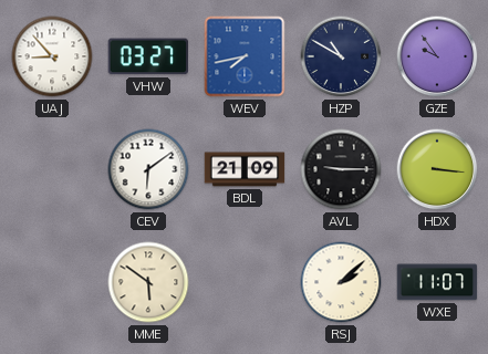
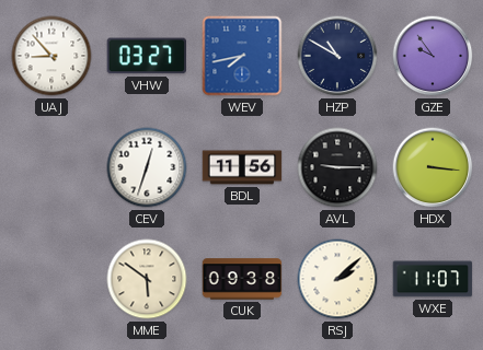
CEV: 6:09 -> 12:33
BDL: 21:09 -> 11:56
CUK: none -> 09:38
